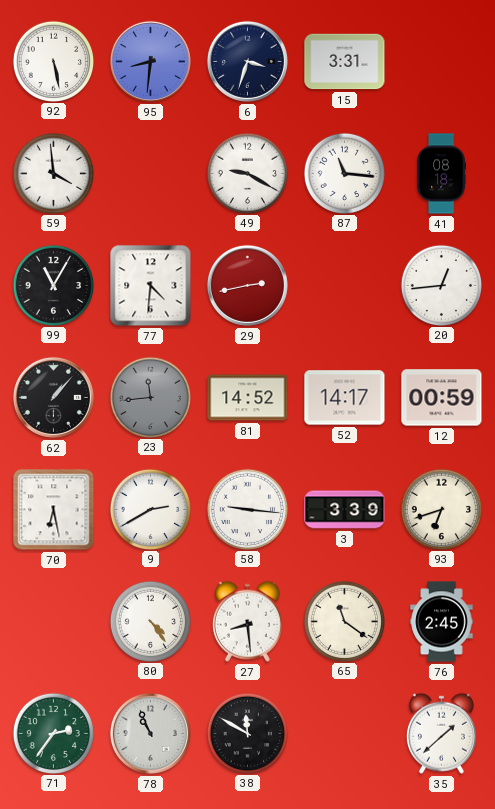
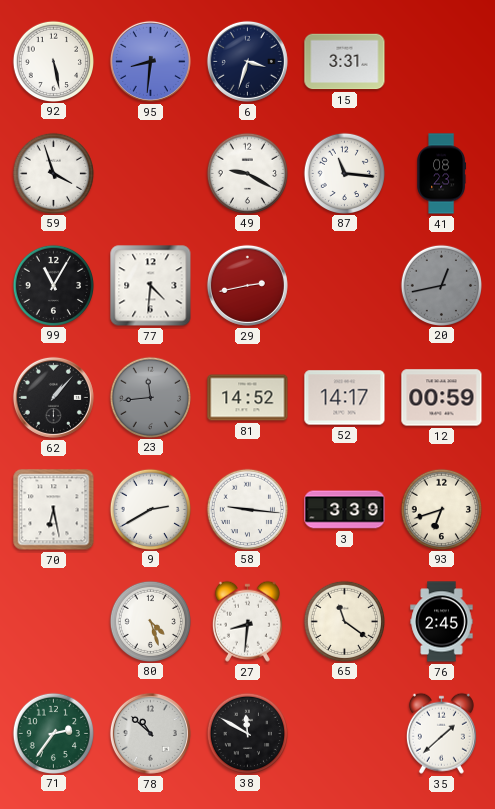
59: 3:59 -> 3:57
41: 08:18 -> 08:23
20: 12:44 -> 12:43
20 dial: white -> grey
80: 4:24 -> 4:27
27: 8:29 -> 8:31
78: 10:56 -> 10:52
